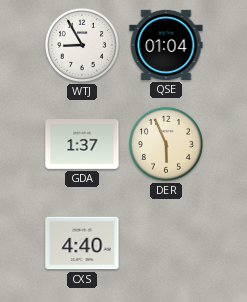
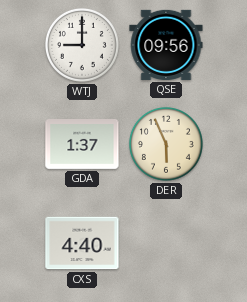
WTJ: 8:55 -> 9:00
QSE: 01:04 -> 09:56
